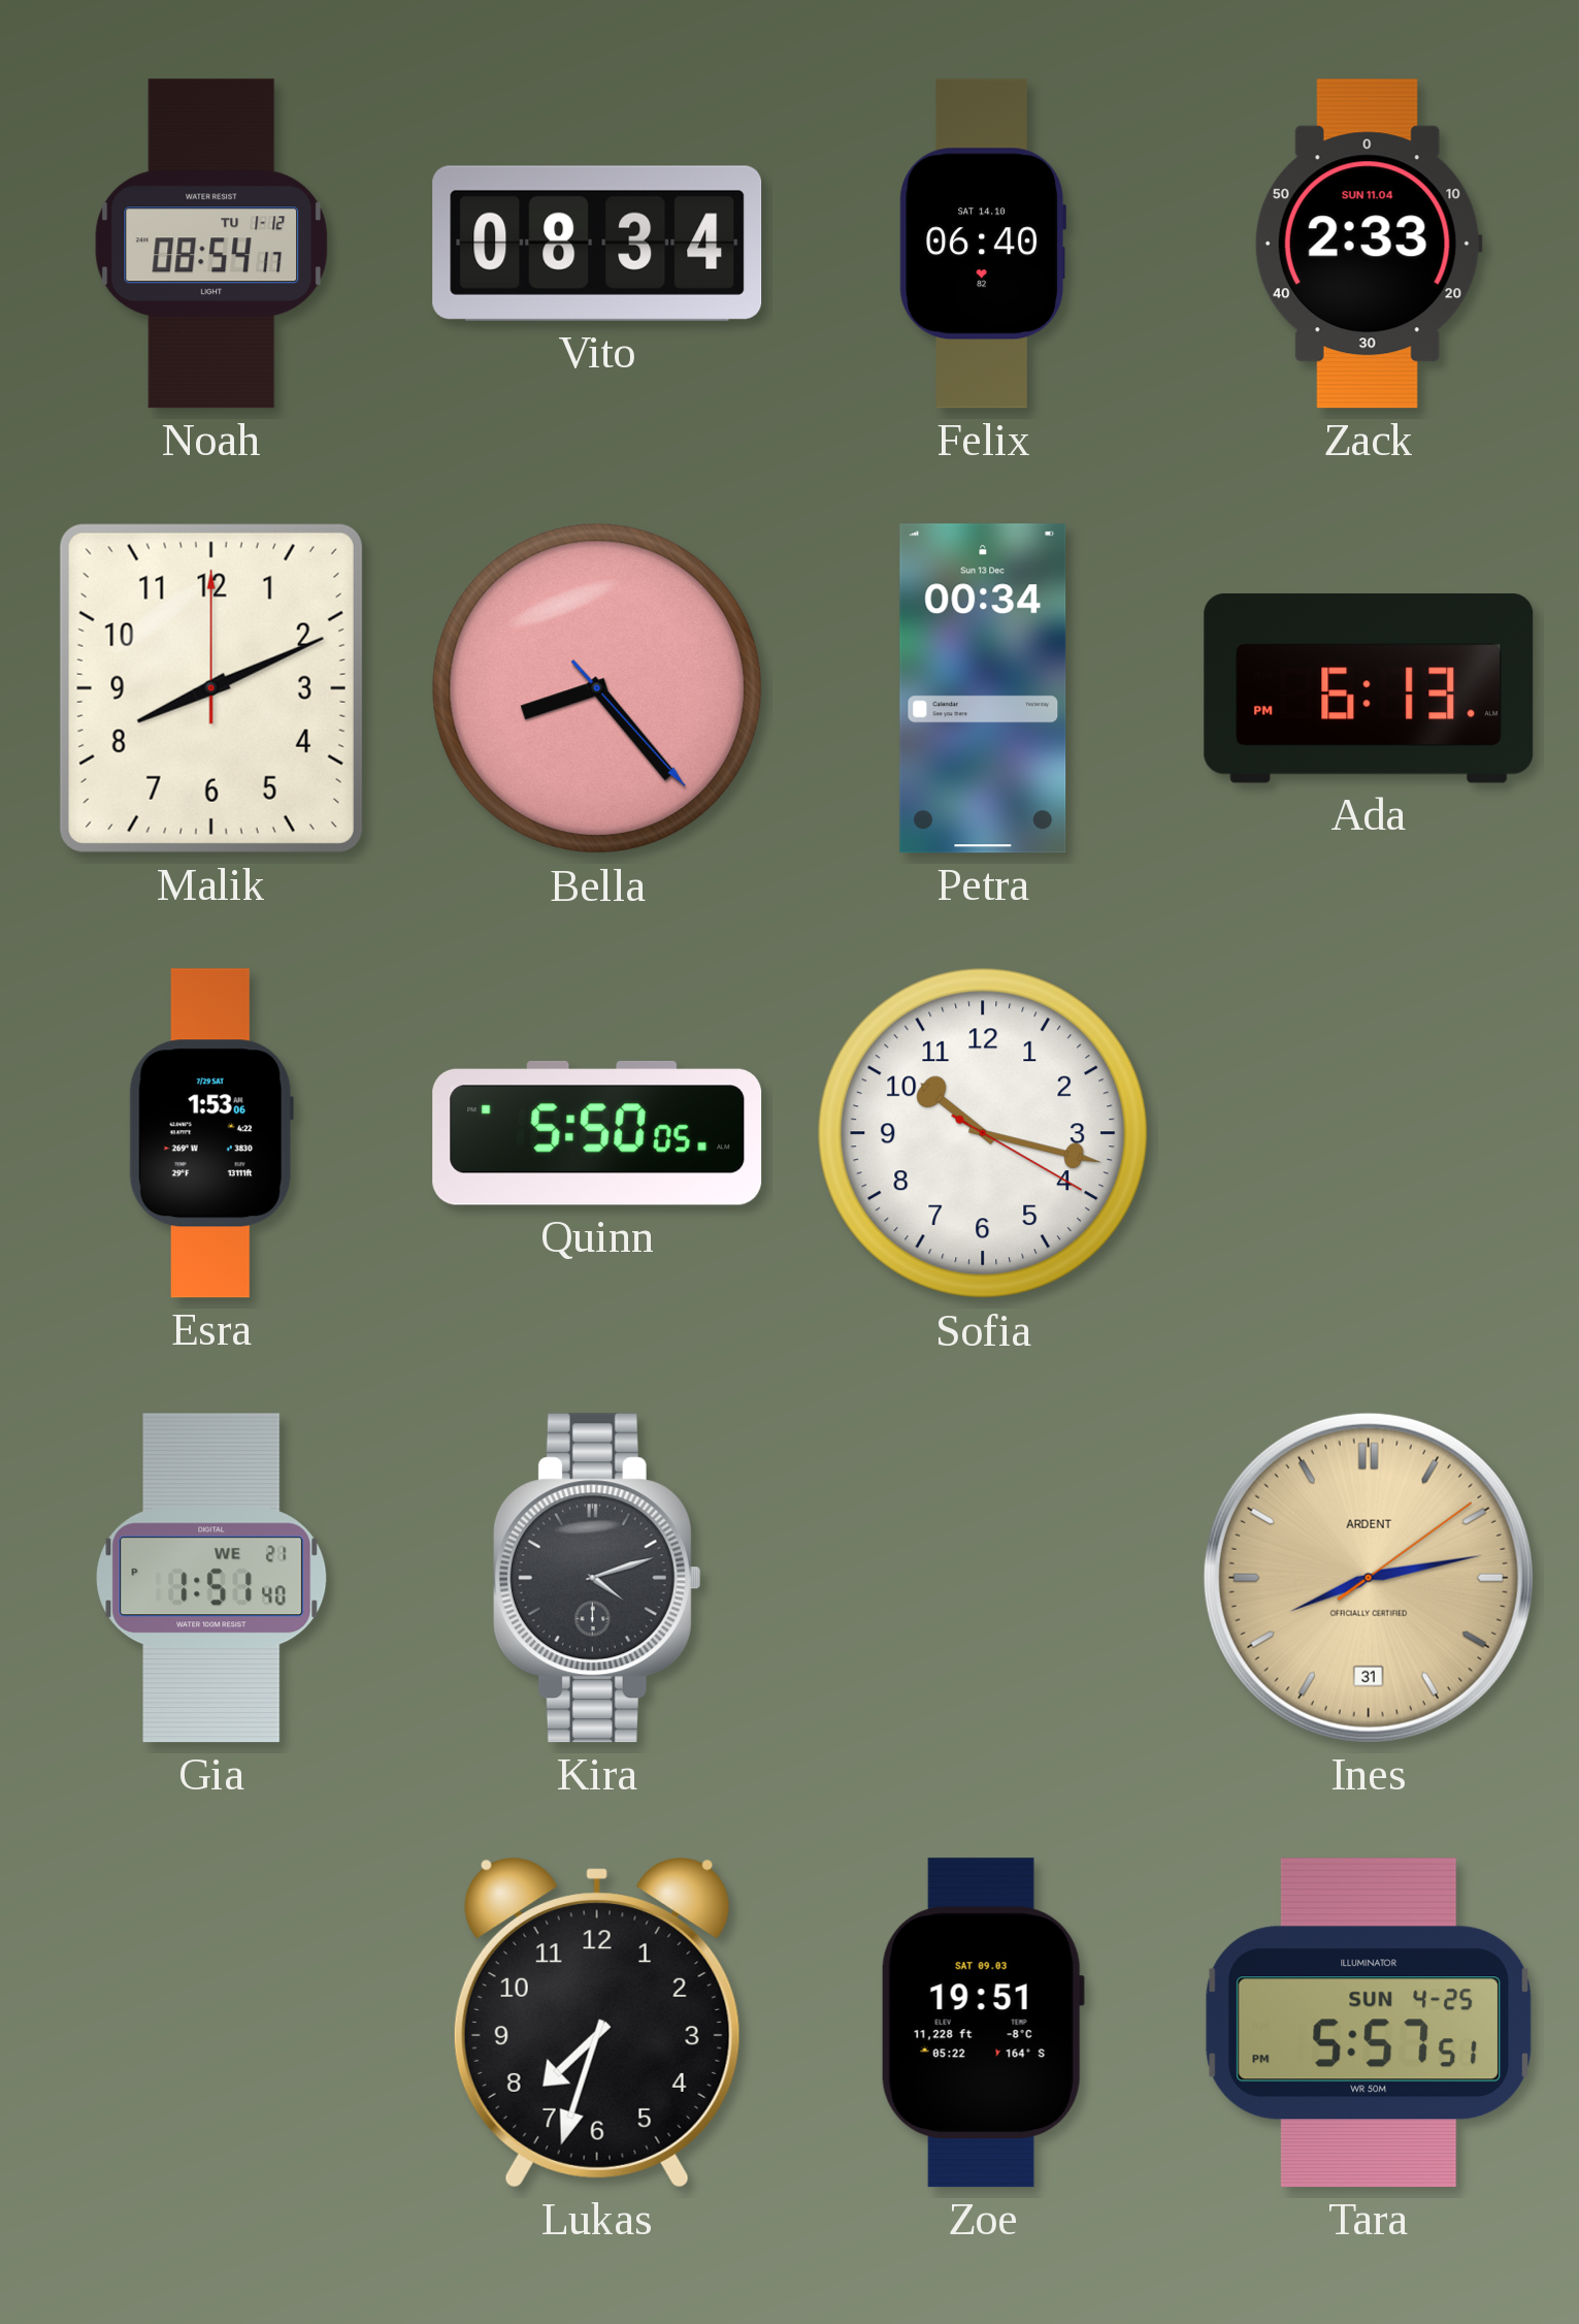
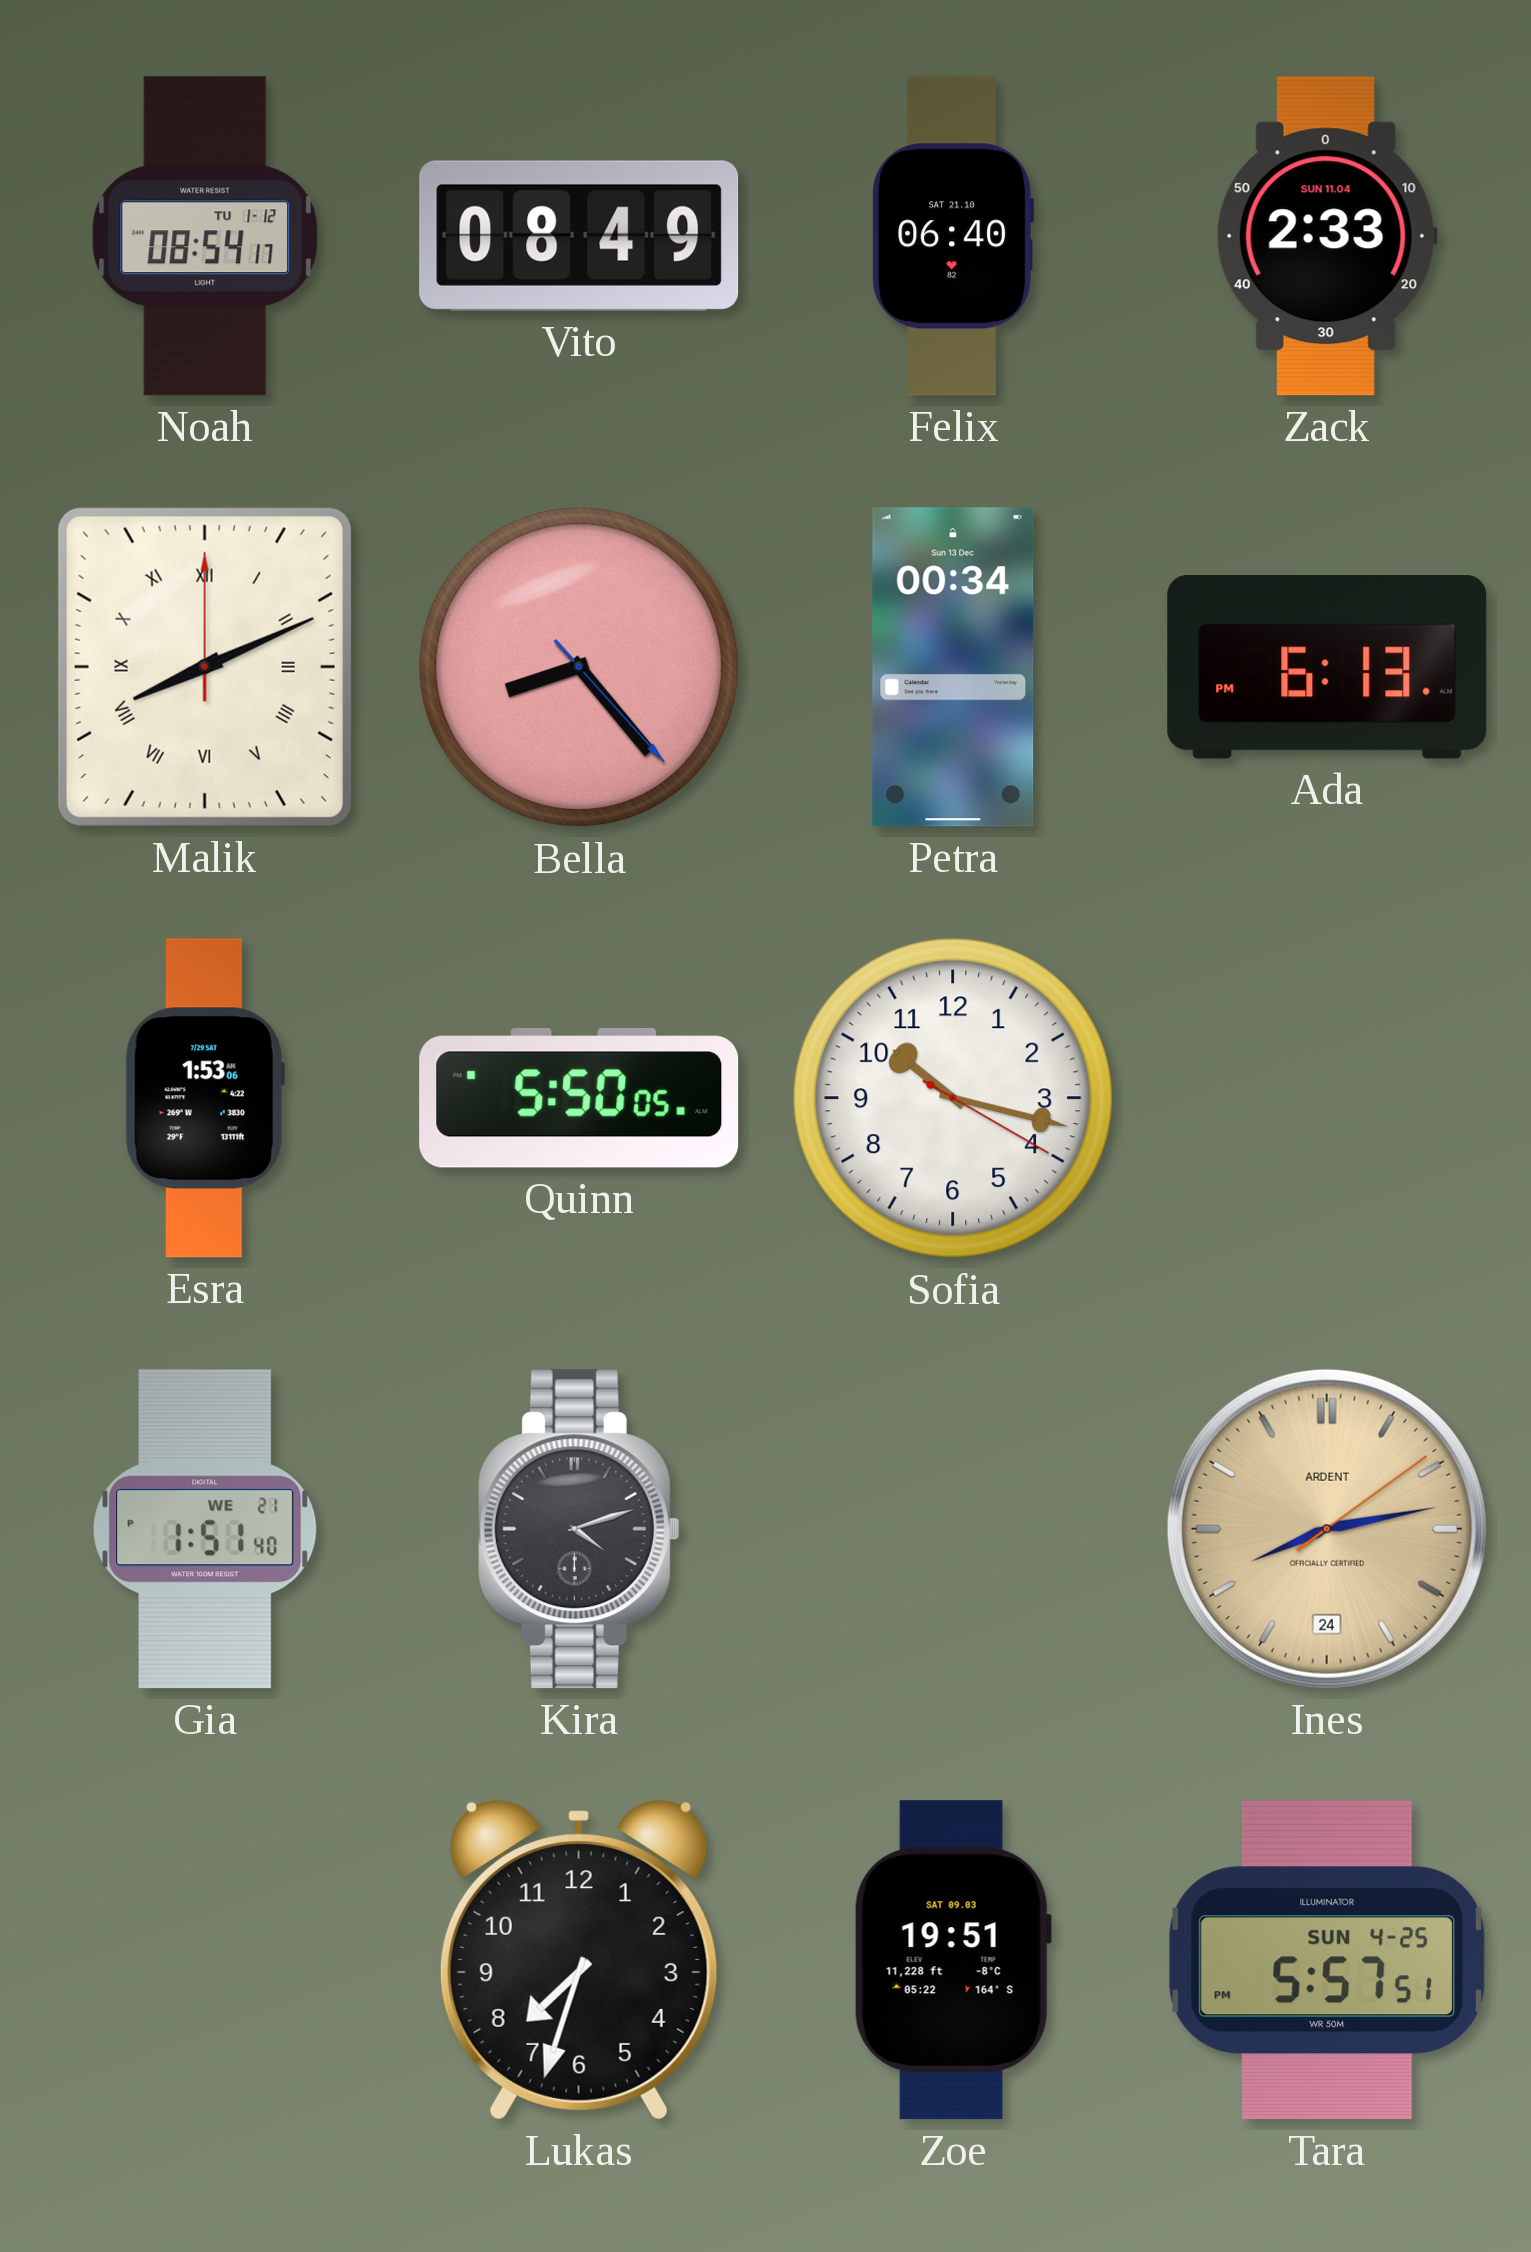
Vito: 08:34 -> 08:49
Felix date: SAT 14.10 -> SAT 21.10
Malik numerals: Arabic -> Roman
Ines date: 31 -> 24
